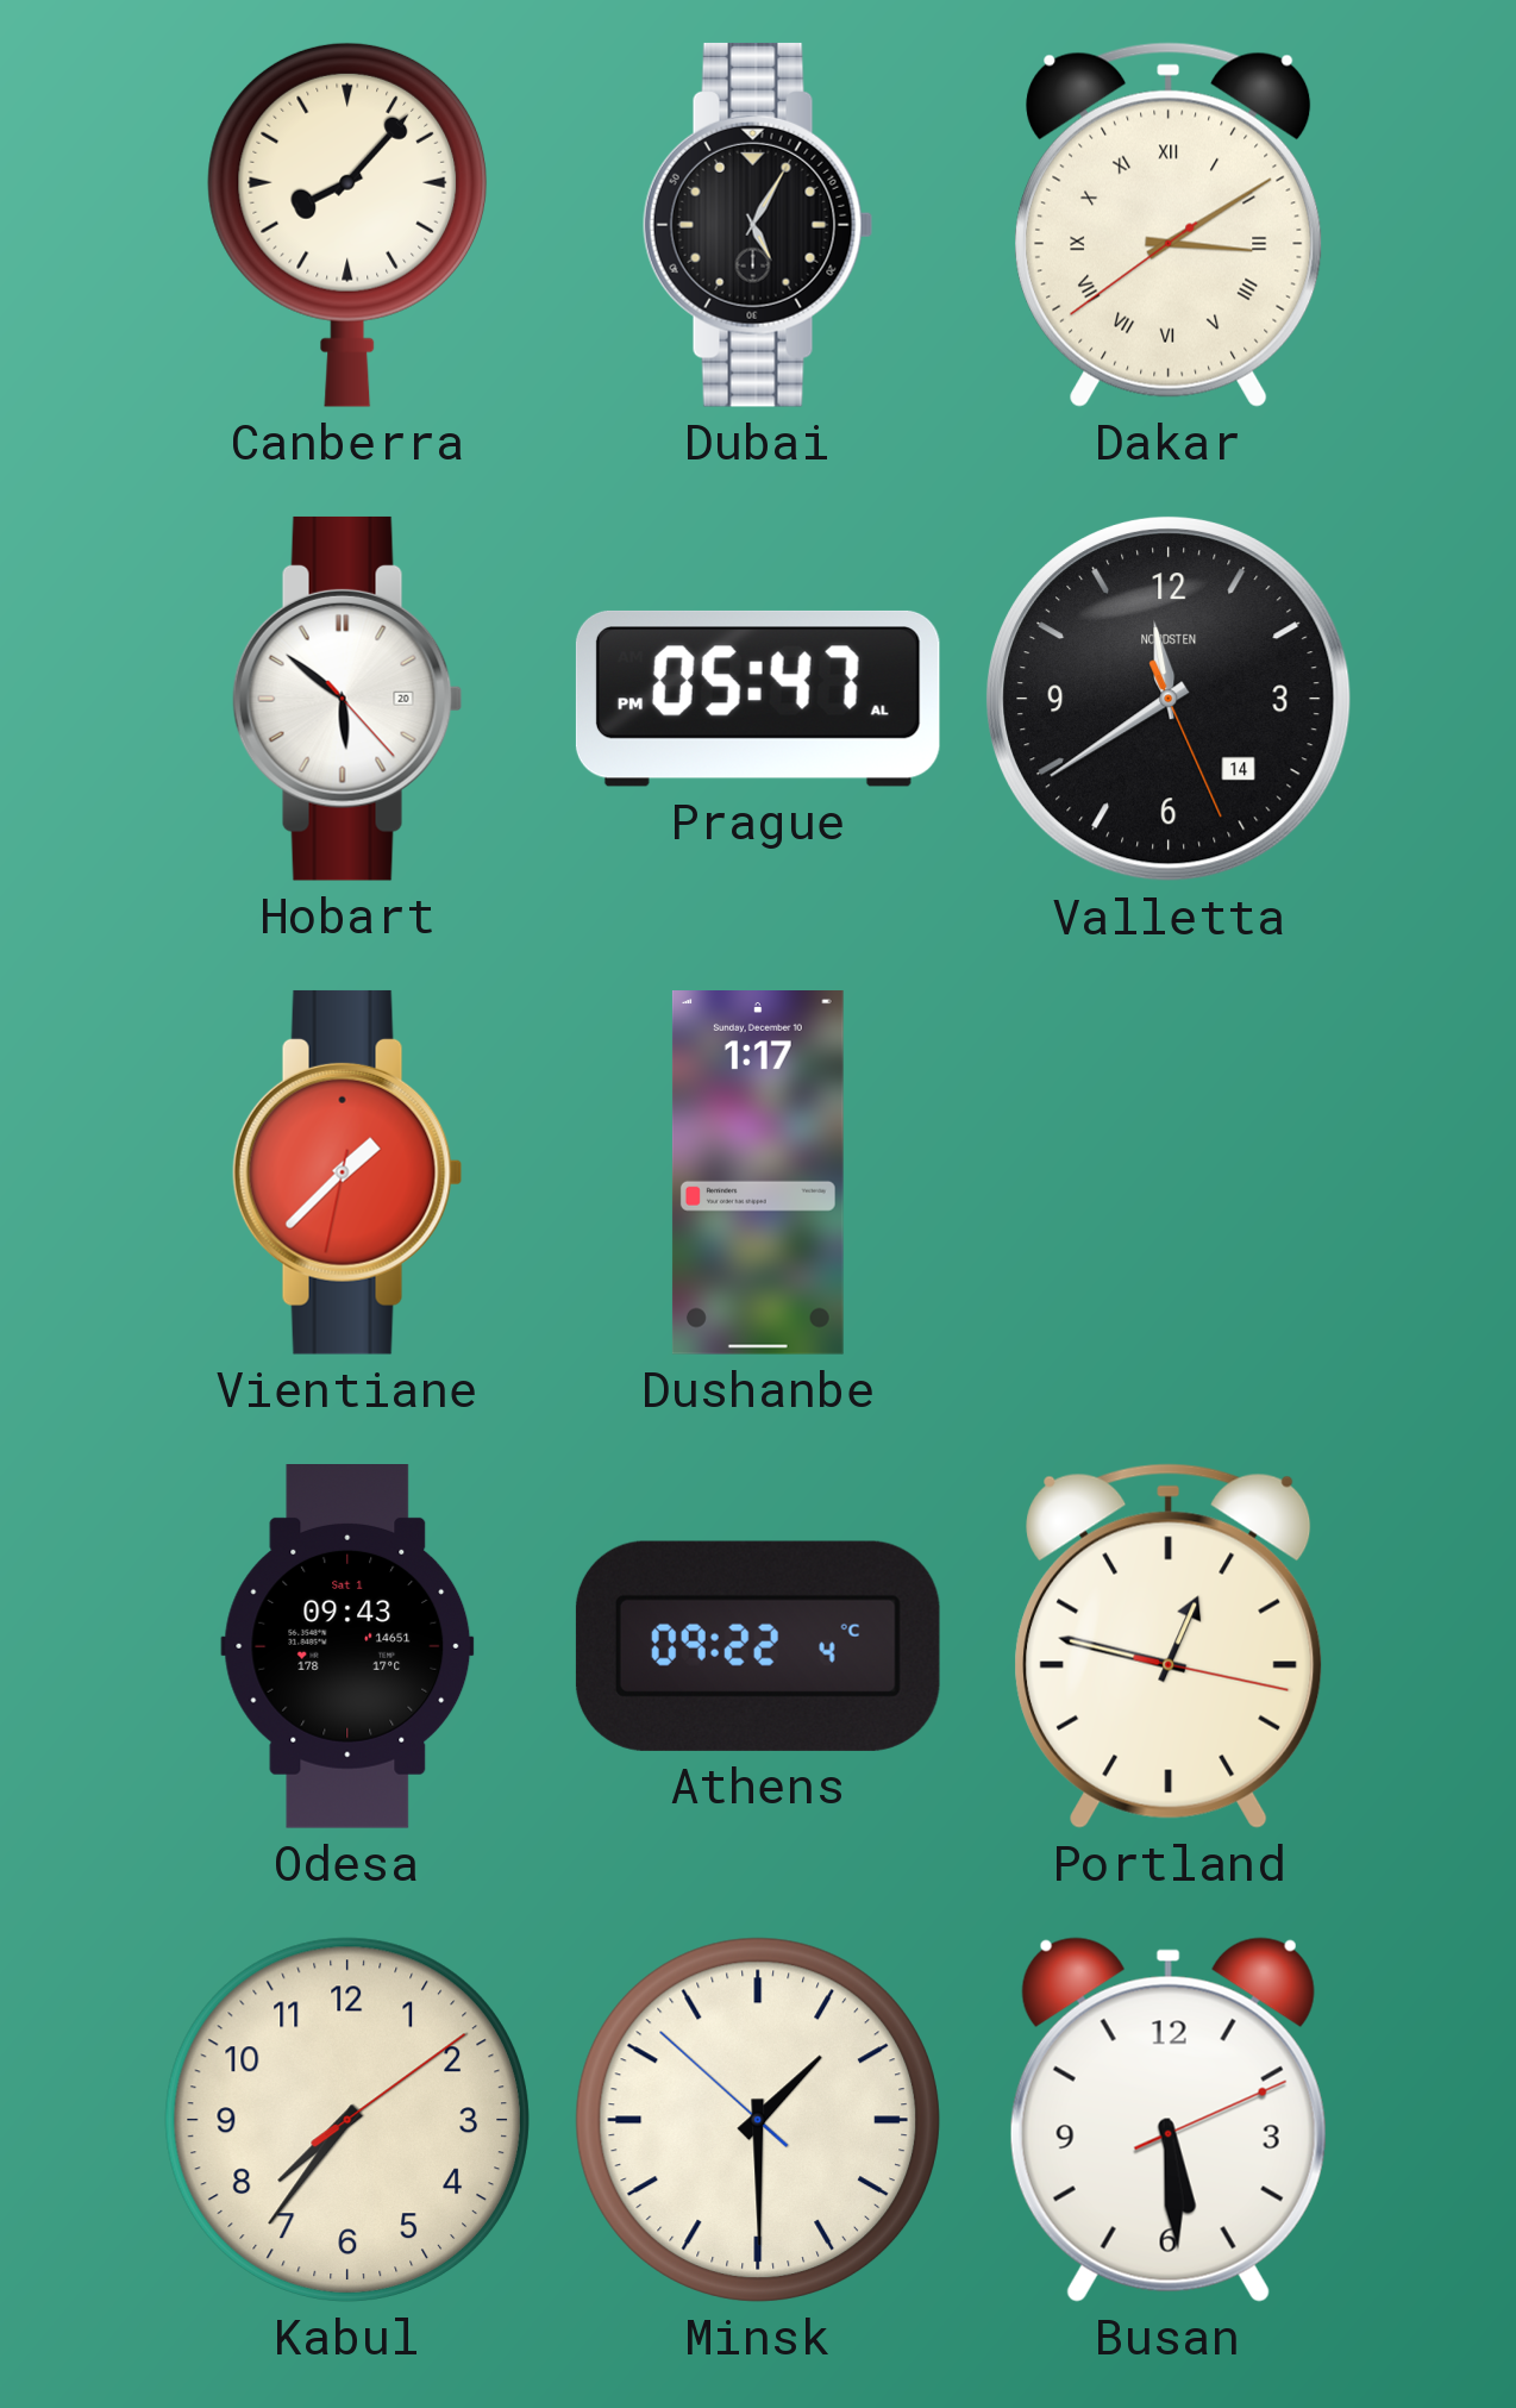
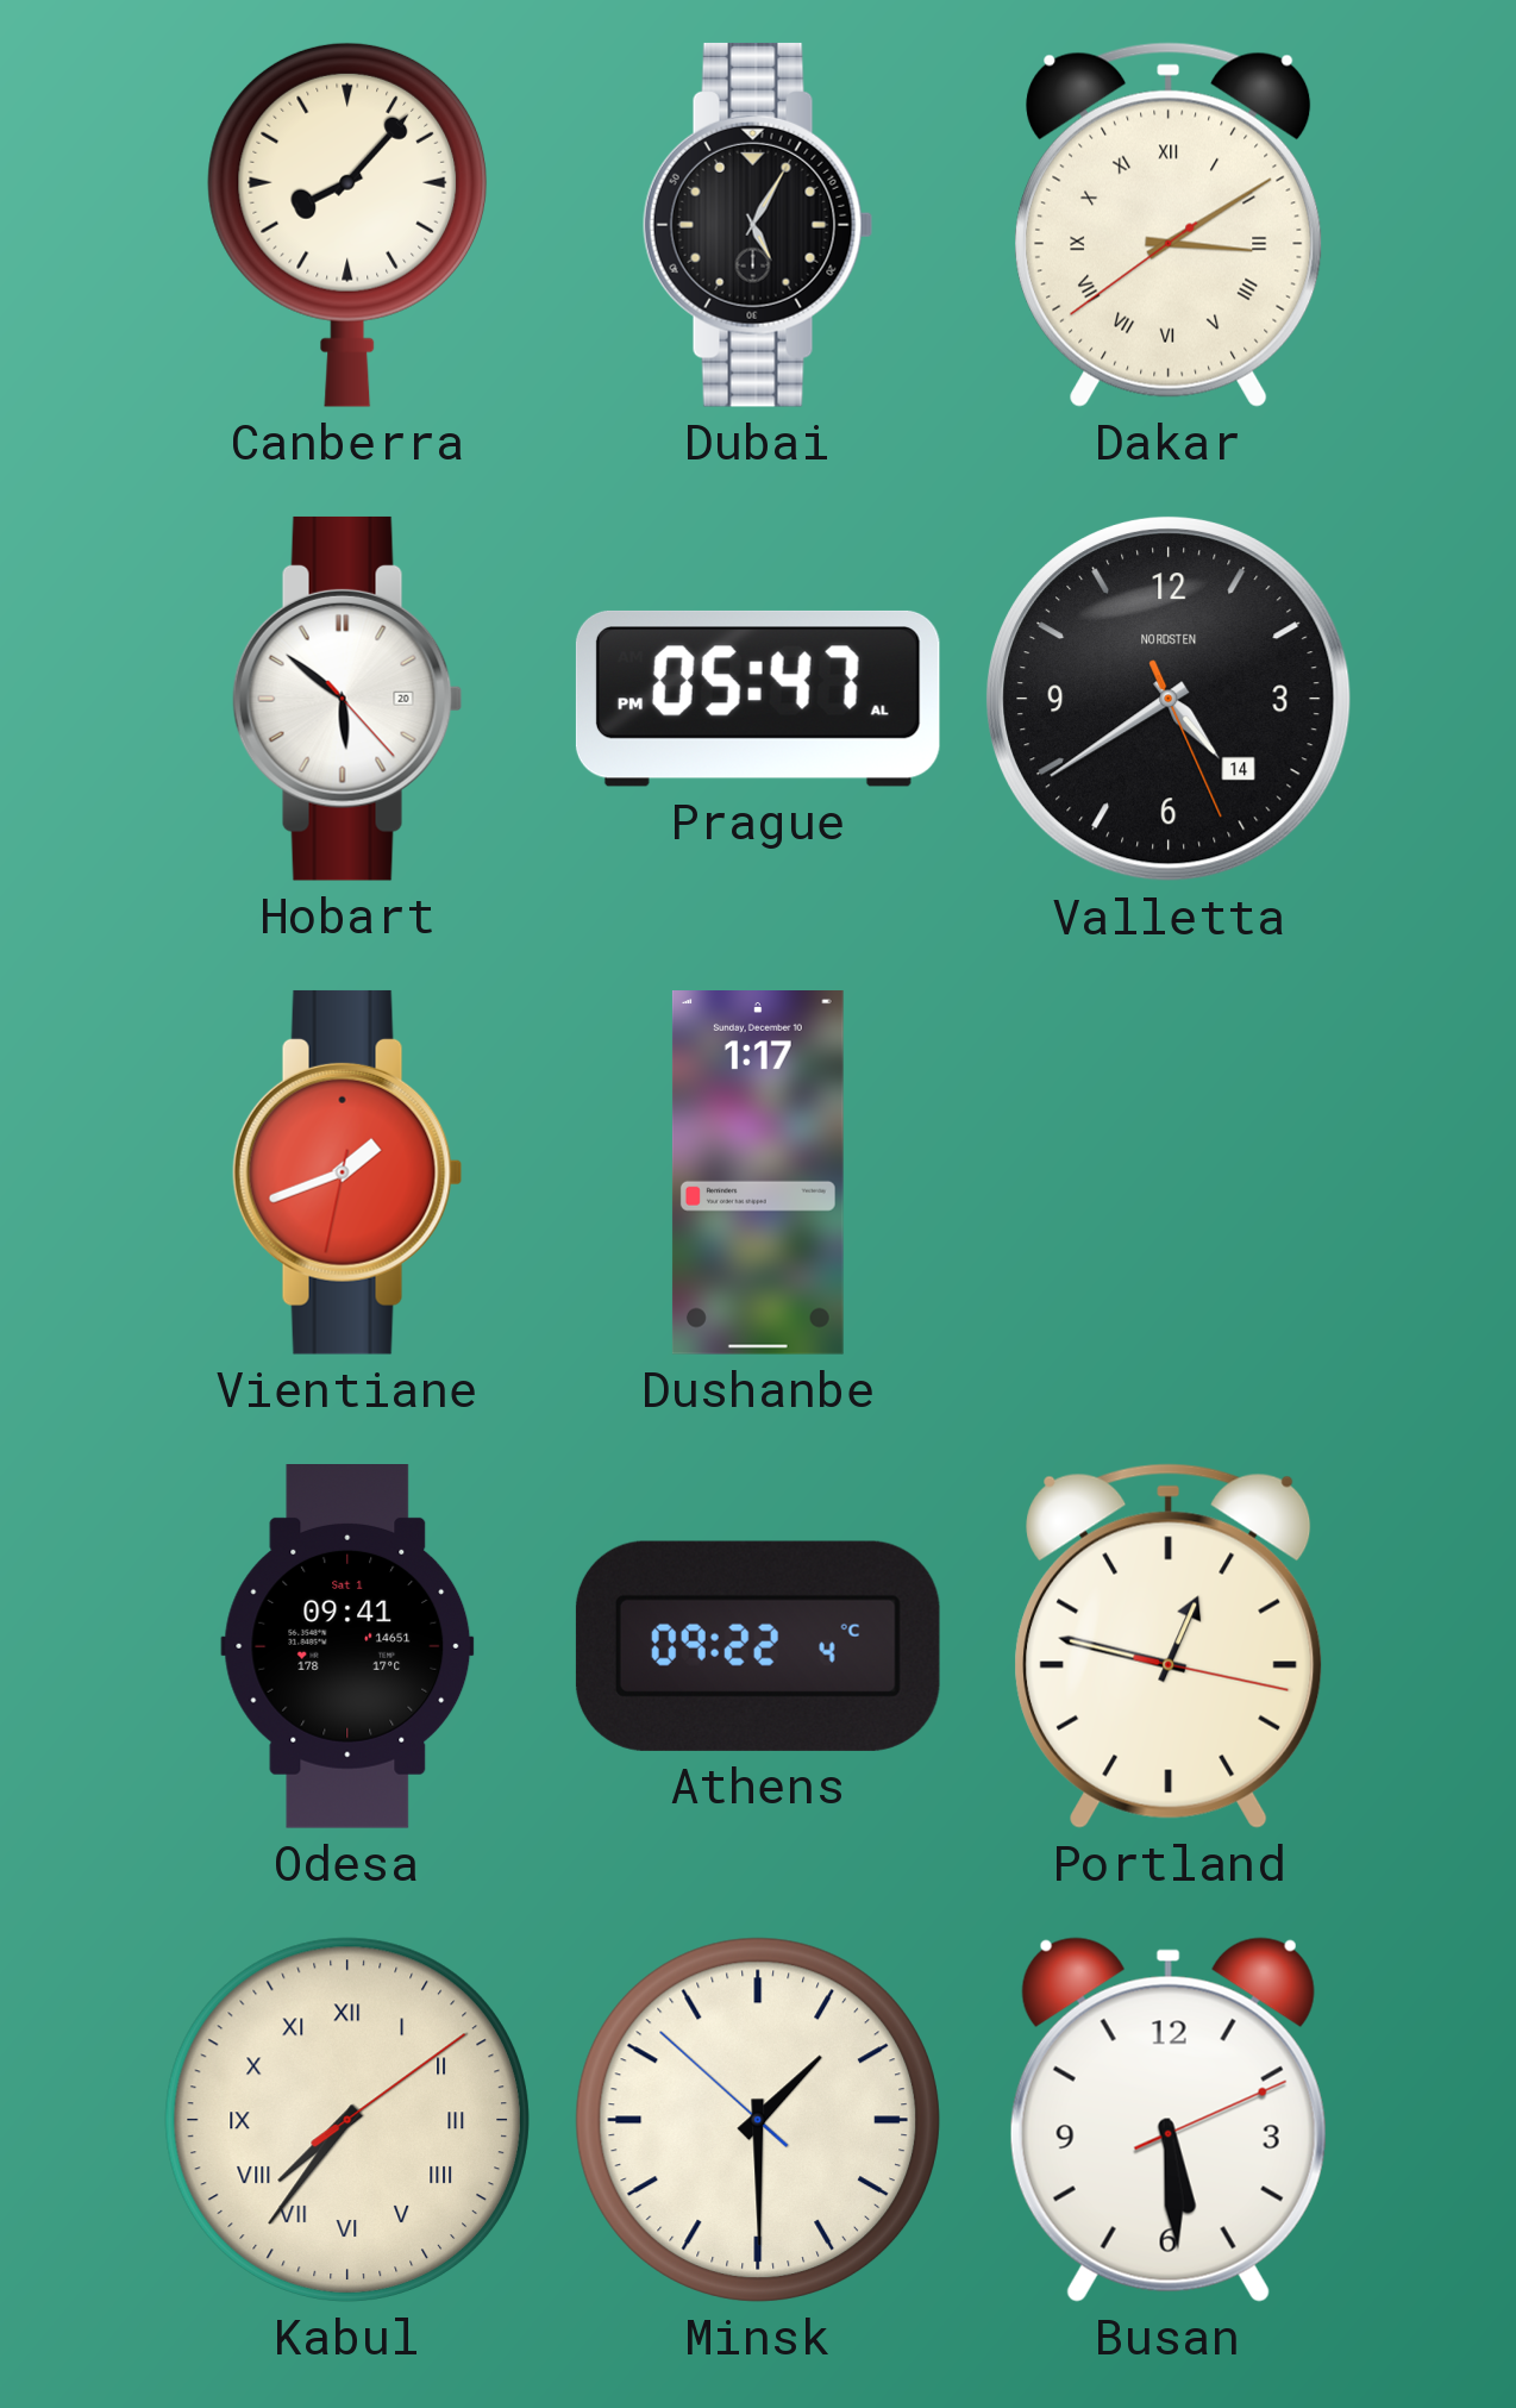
Valletta: 11:39 -> 4:39
Vientiane: 1:37 -> 1:41
Odesa: 09:43 -> 09:41
Kabul numerals: Arabic -> Roman
